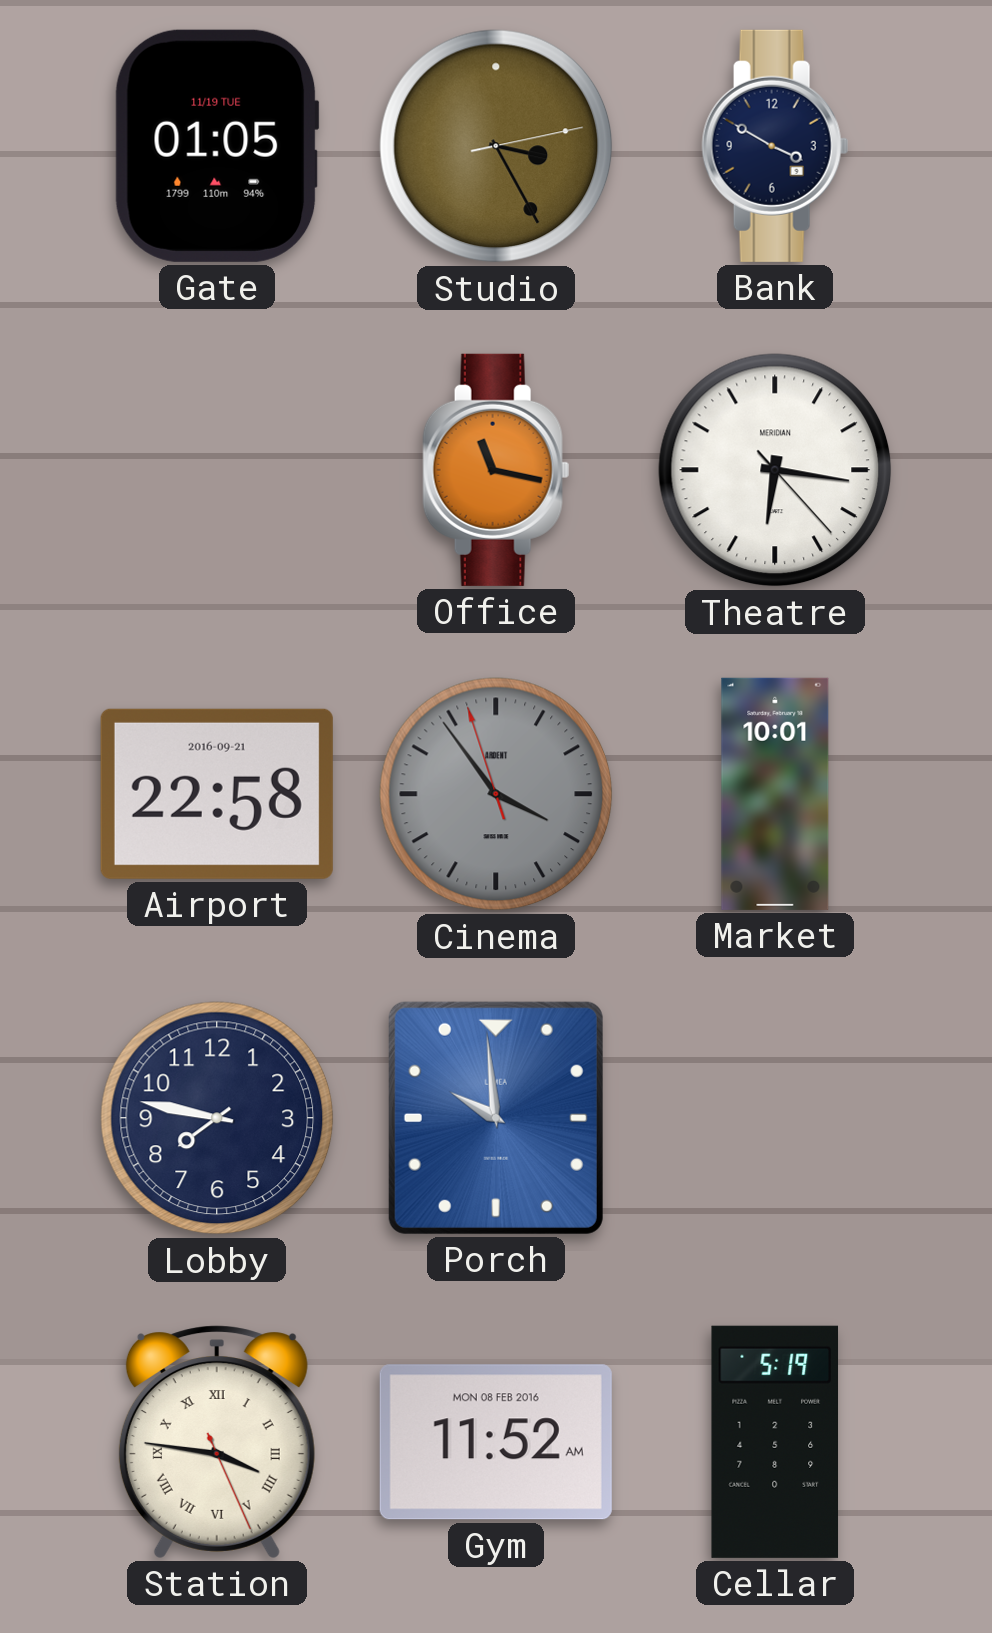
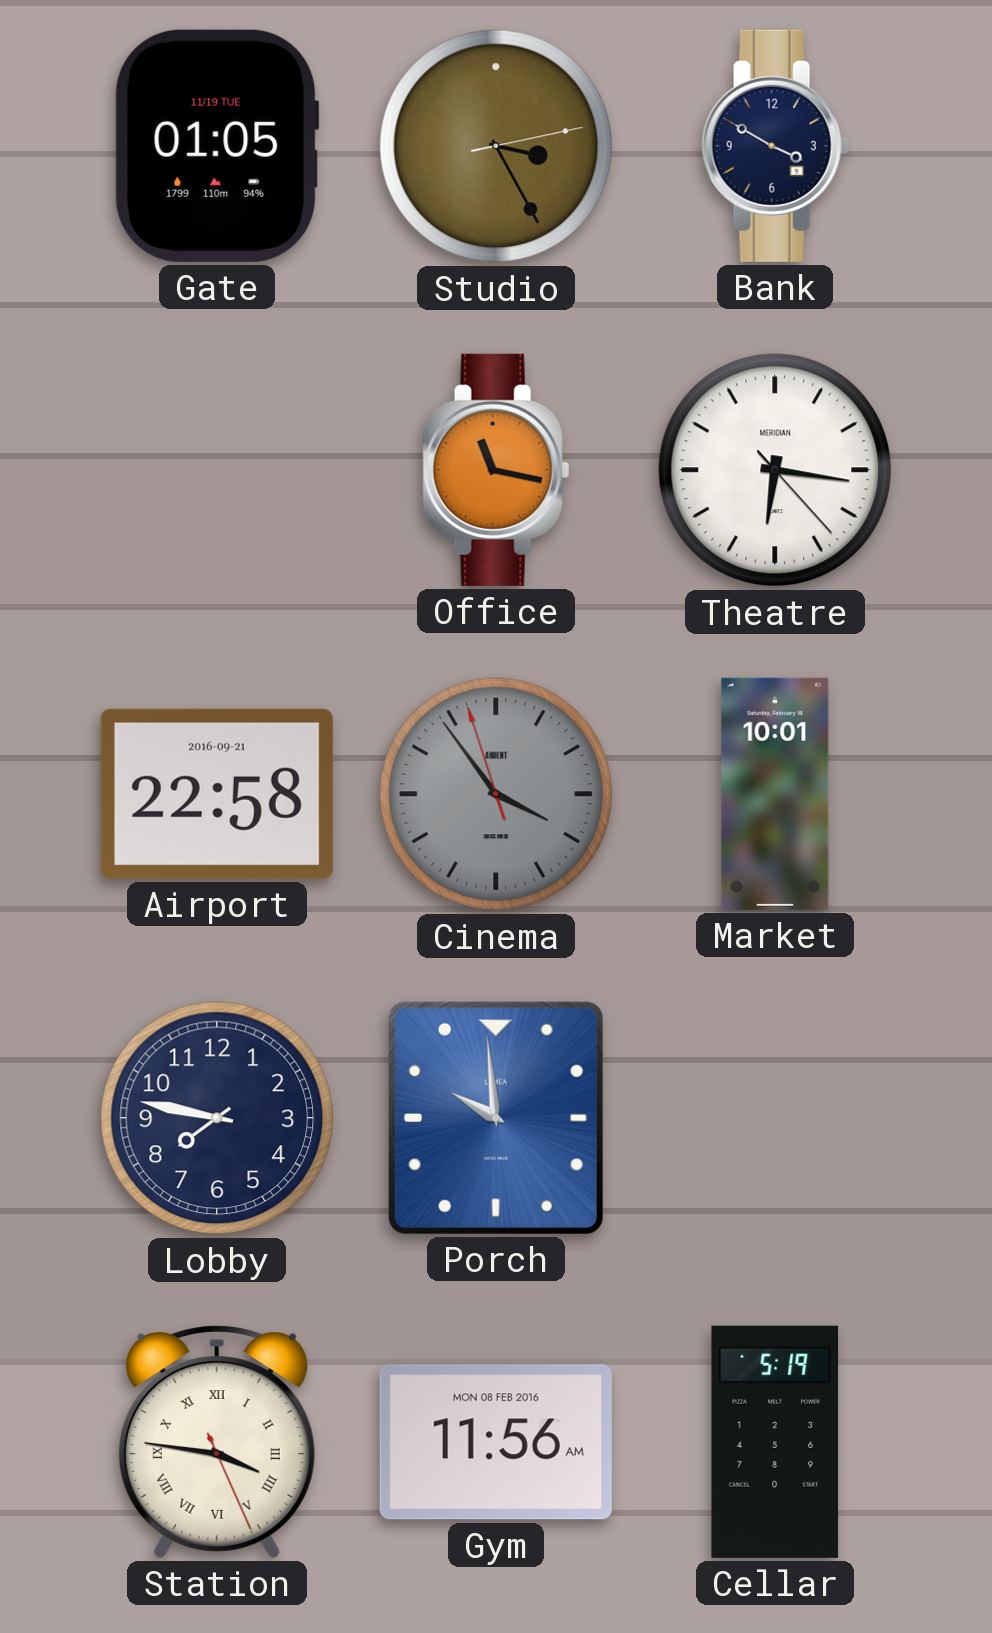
Gym: 11:52 -> 11:56
